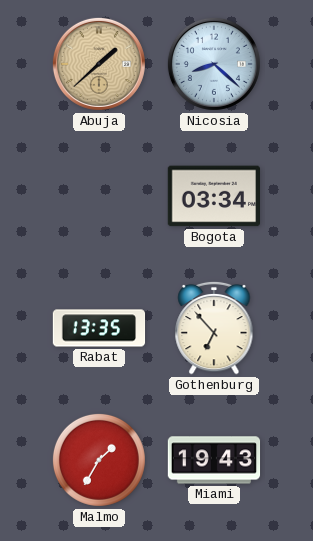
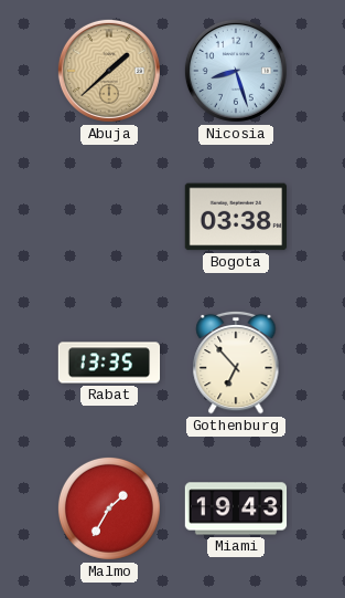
Nicosia: 8:22 -> 8:27
Bogota: 03:34 -> 03:38
